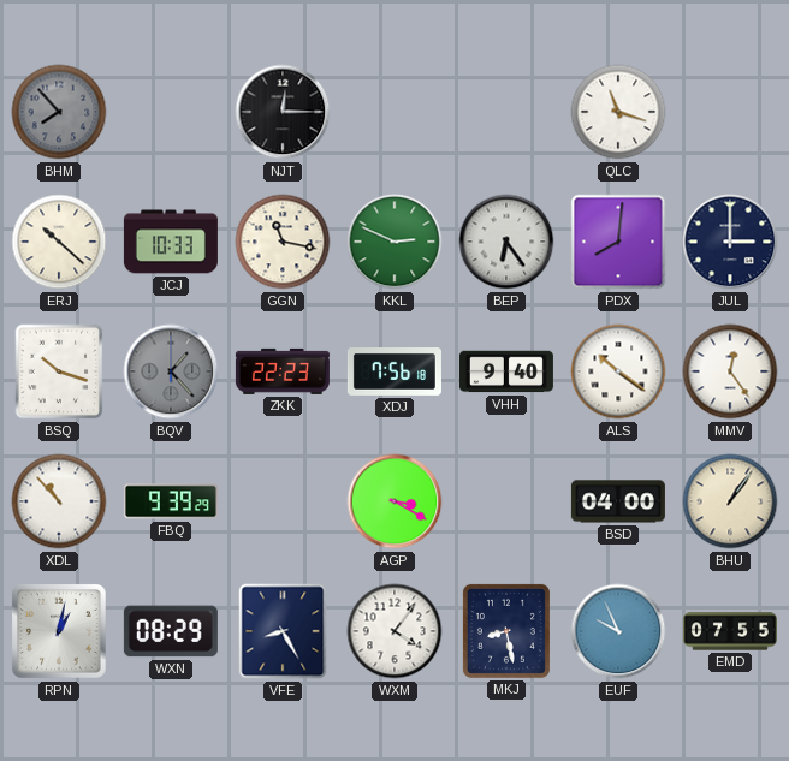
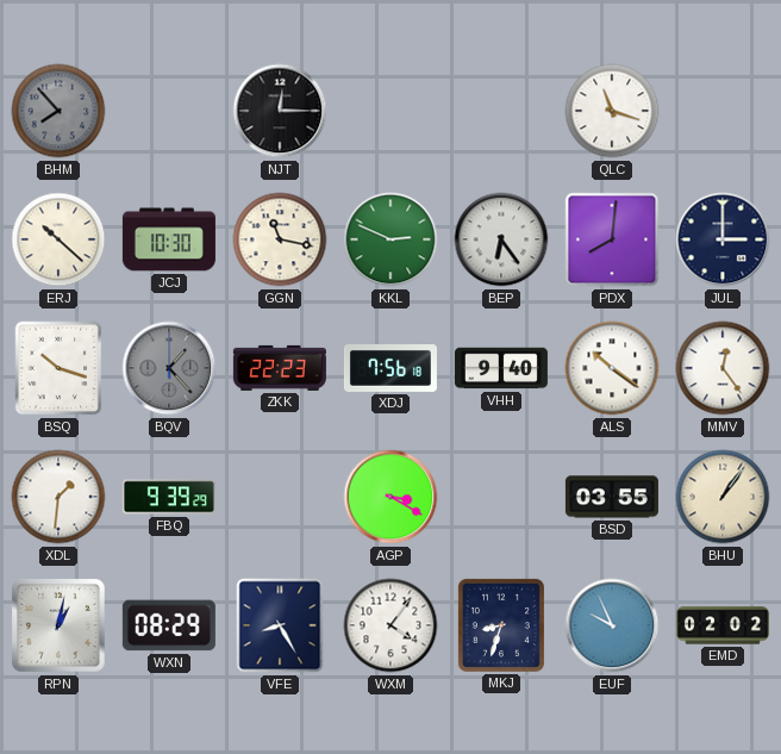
JCJ: 10:33 -> 10:30
XDL: 10:53 -> 1:31
BSD: 04:00 -> 03:55
MKJ: 8:28 -> 8:33
EMD: 07:55 -> 02:02
